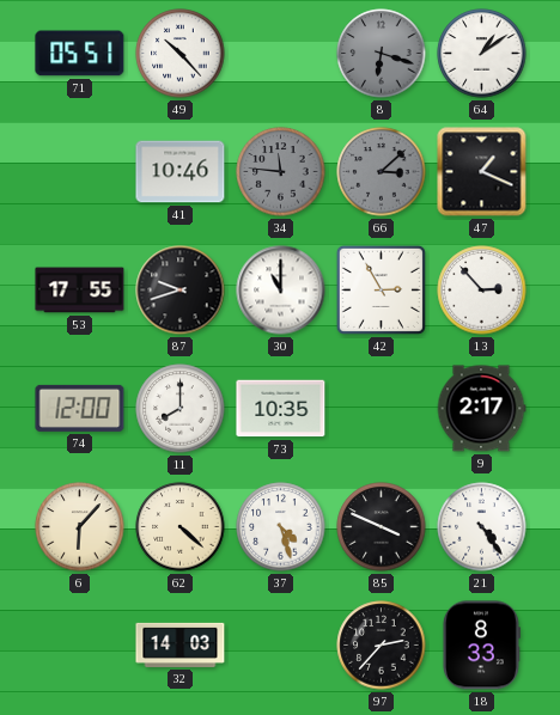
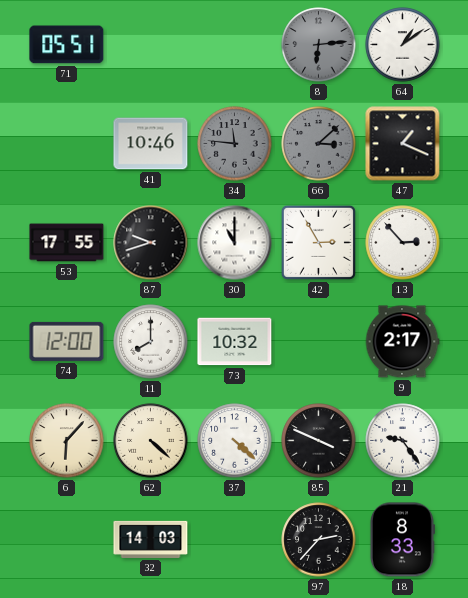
49: 10:23 -> none
8: 6:18 -> 6:14
73: 10:35 -> 10:32
37: 4:27 -> 4:22
21: 4:24 -> 9:24
